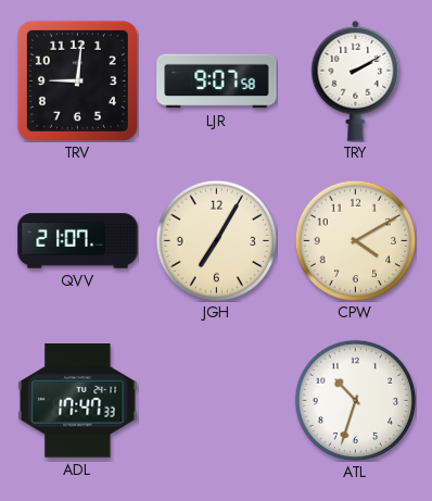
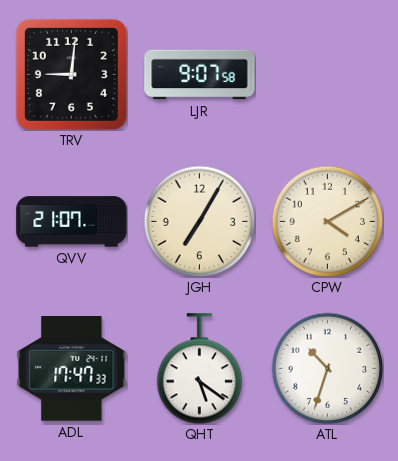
TRY: 2:10 -> none
QHT: none -> 5:21
